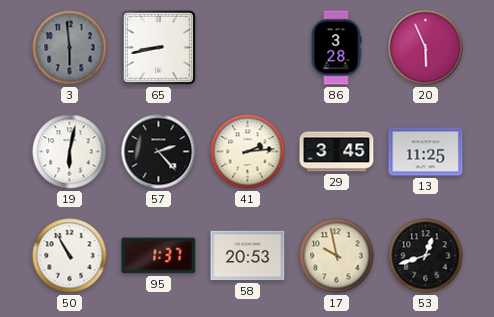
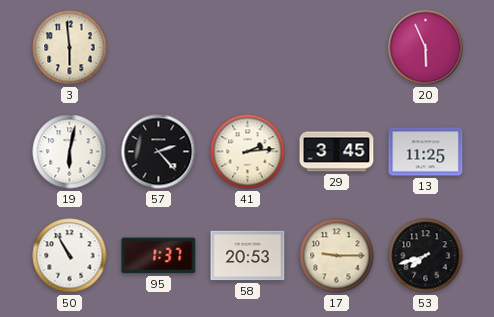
3 dial: grey -> cream
65: 8:43 -> none
86: 3:28 -> none
17: 9:58 -> 9:15
53: 12:42 -> 7:42
